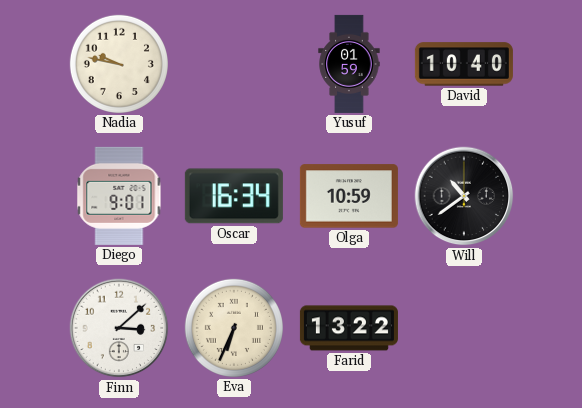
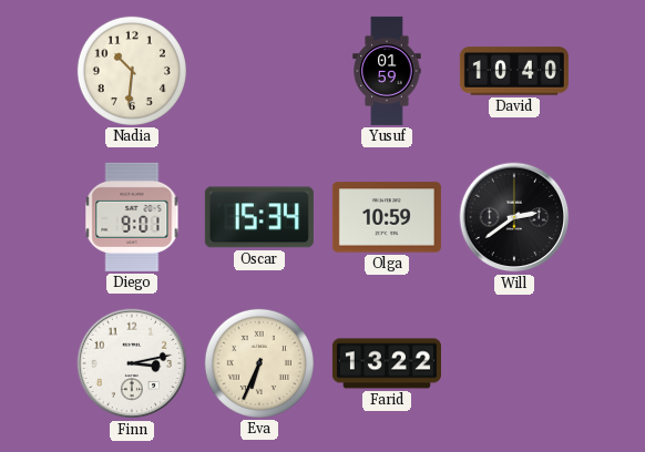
Nadia: 9:47 -> 10:31
Oscar: 16:34 -> 15:34
Will: 10:39 -> 2:39
Finn: 3:08 -> 3:13
